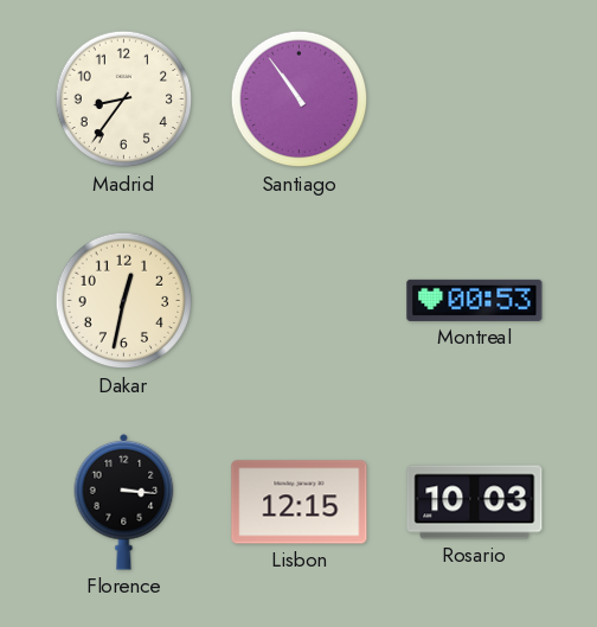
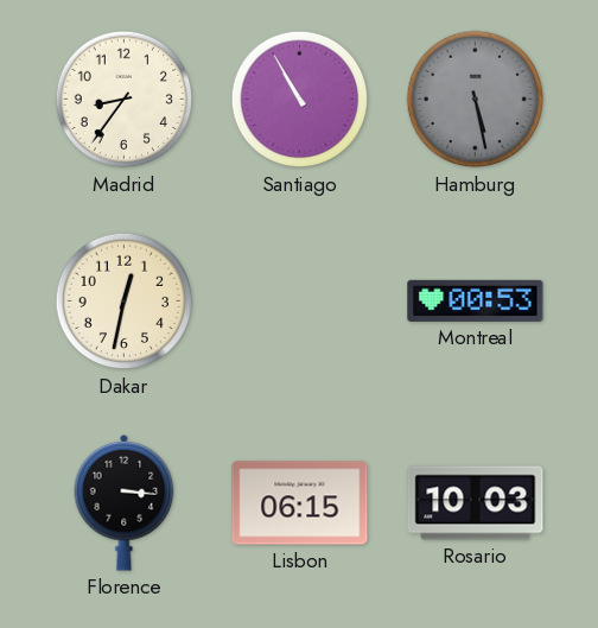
Santiago: 10:54 -> 10:55
Hamburg: none -> 5:28
Lisbon: 12:15 -> 06:15
